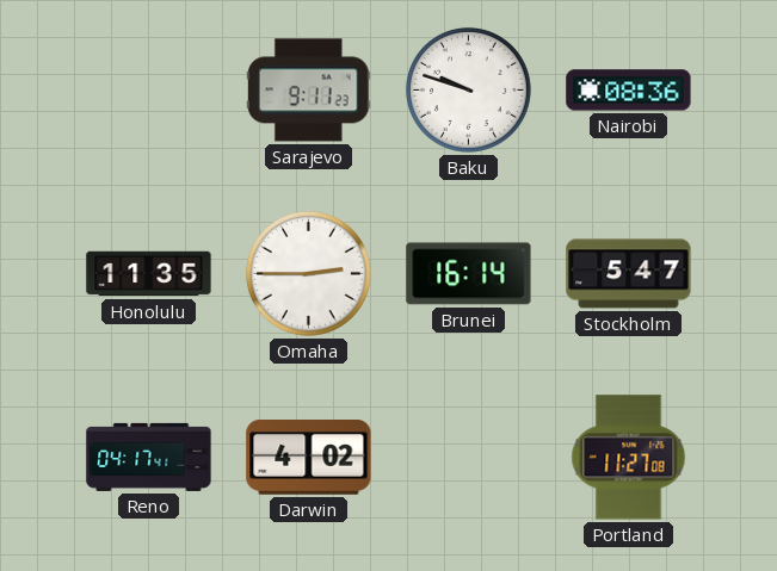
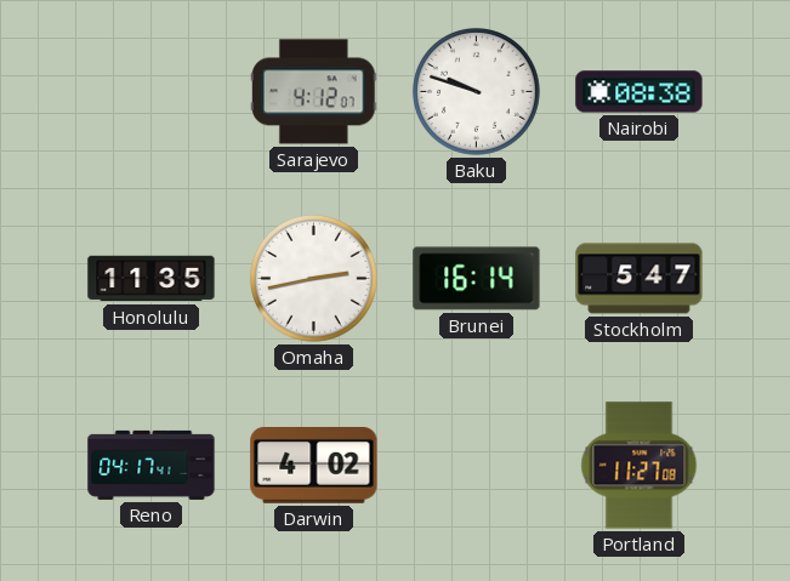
Sarajevo: 9:11 -> 4:12
Nairobi: 08:36 -> 08:38
Omaha: 2:45 -> 2:43
